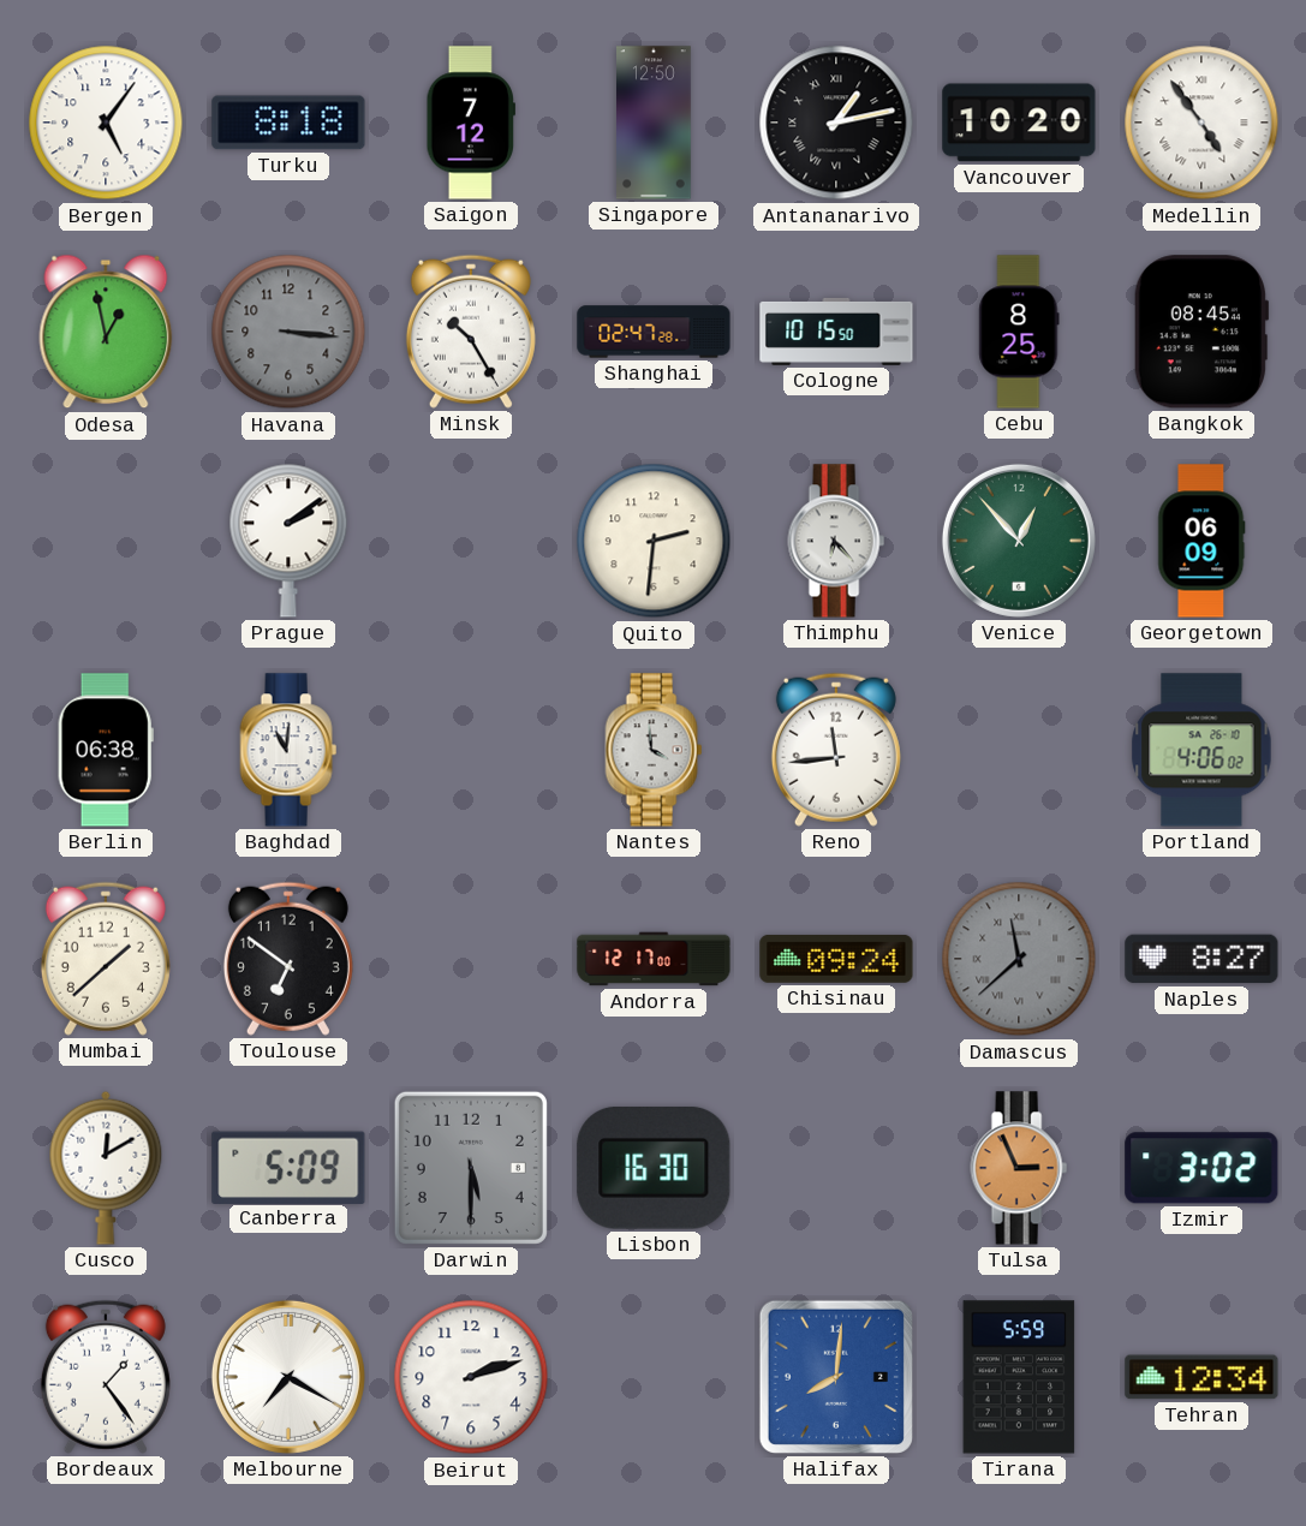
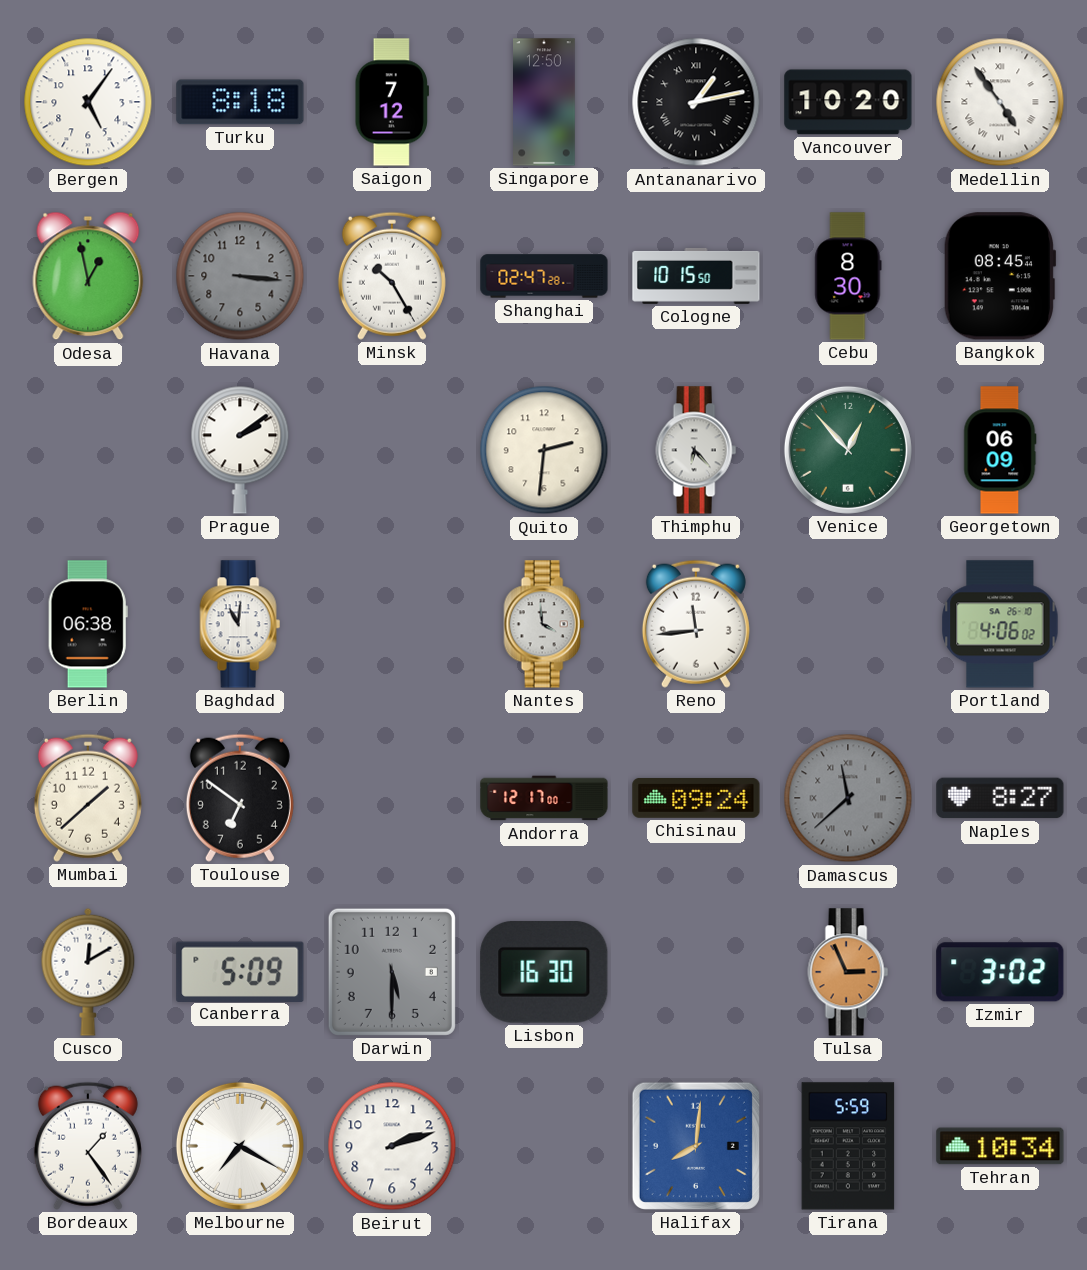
Cebu: 8:25 -> 8:30
Tehran: 12:34 -> 10:34
